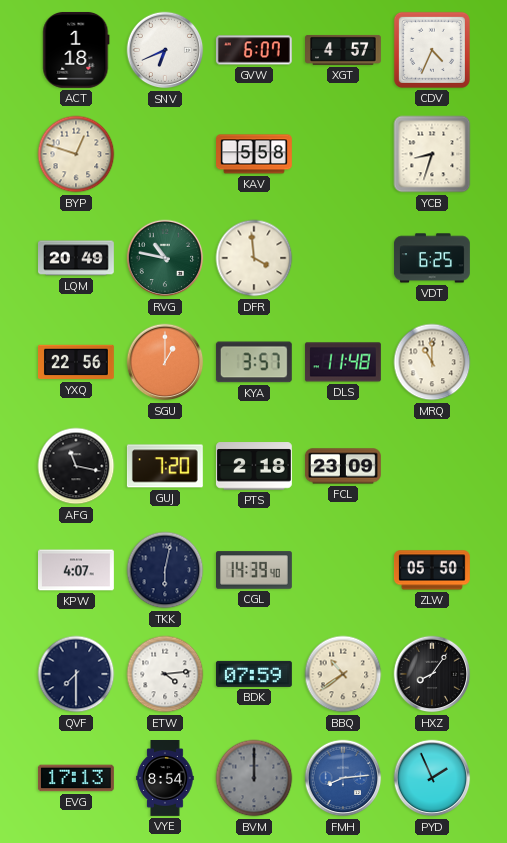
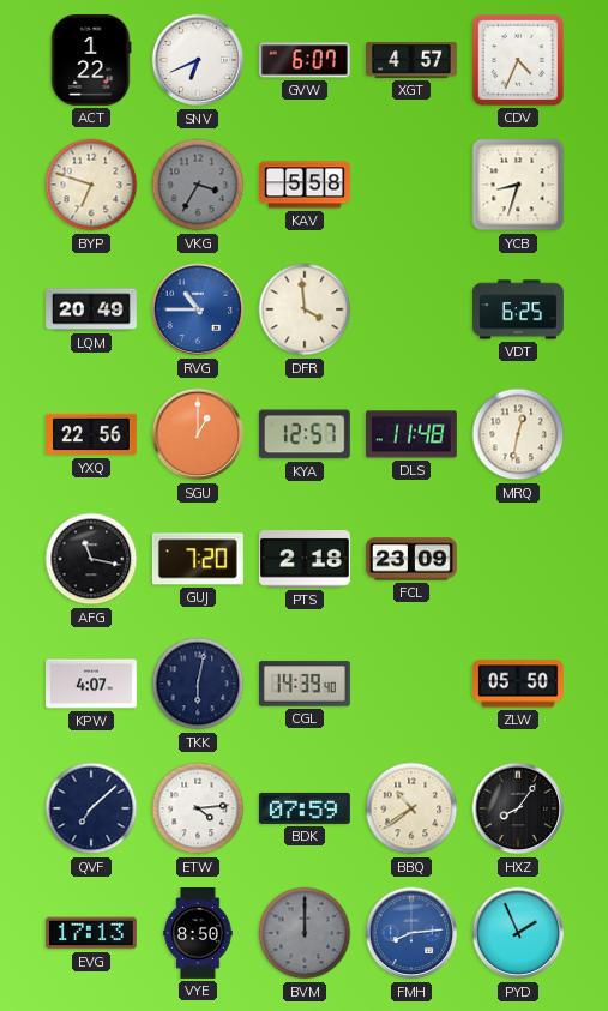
ACT: 1:18 -> 1:22
BYP: 12:48 -> 6:48
VKG: none -> 3:35
RVG: 10:47 -> 10:45
RVG dial: green -> blue
KYA: 3:57 -> 12:57
MRQ: 11:00 -> 12:32
QVF: 7:30 -> 7:08
VYE: 8:54 -> 8:50
